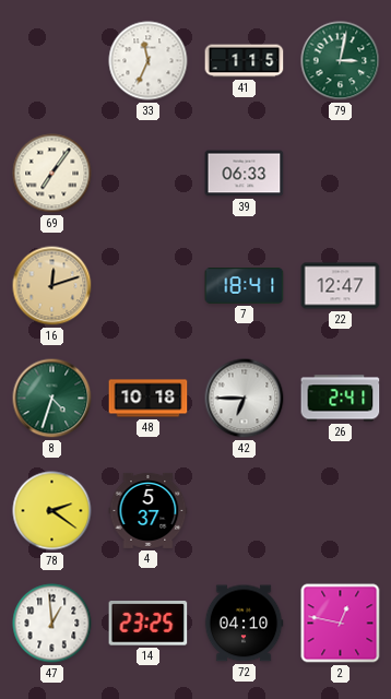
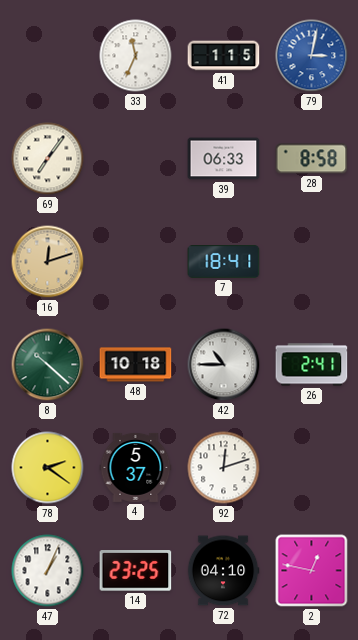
79 dial: green -> blue
28: none -> 8:58
22: 12:47 -> none
8: 4:33 -> 10:22
42: 6:45 -> 10:45
92: none -> 12:12
47: 12:59 -> 1:04
